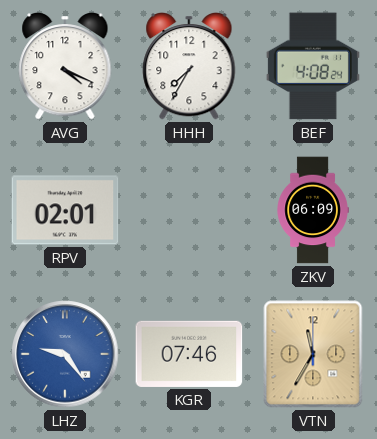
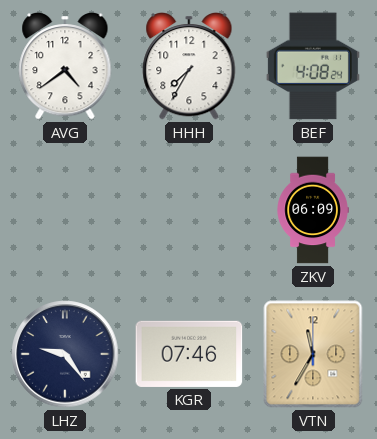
AVG: 4:19 -> 4:39
RPV: 02:01 -> none
LHZ dial: blue -> navy
